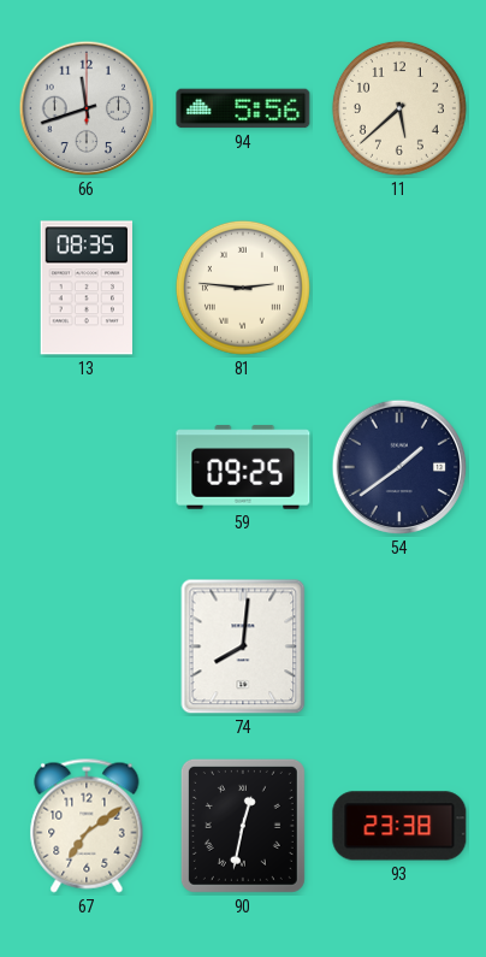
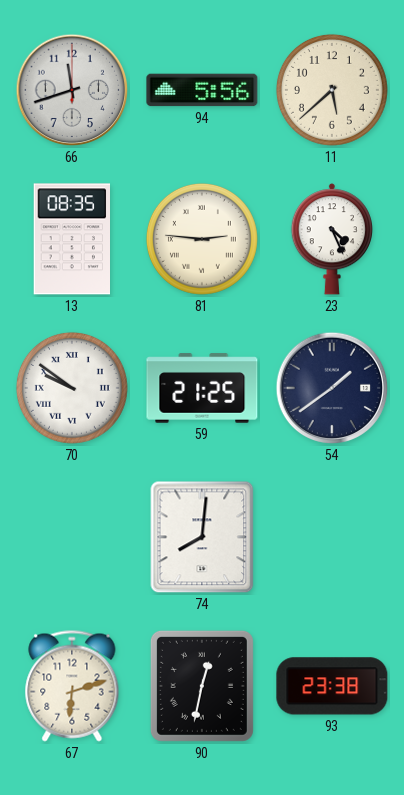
23: none -> 4:26
70: none -> 9:51
59: 09:25 -> 21:25
67: 7:09 -> 6:12
